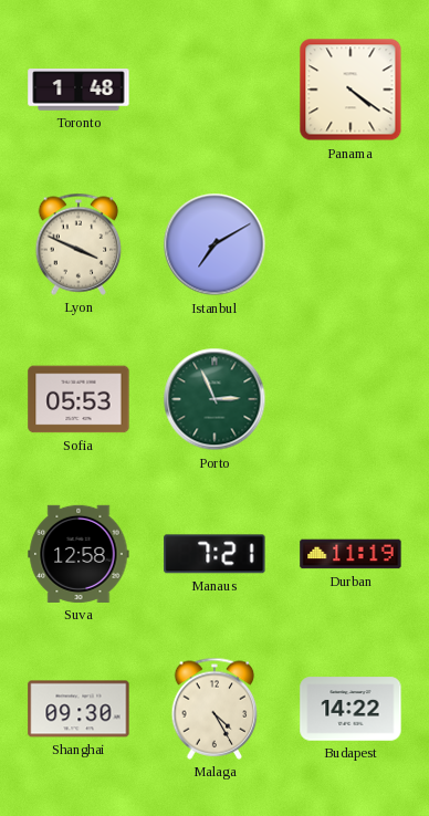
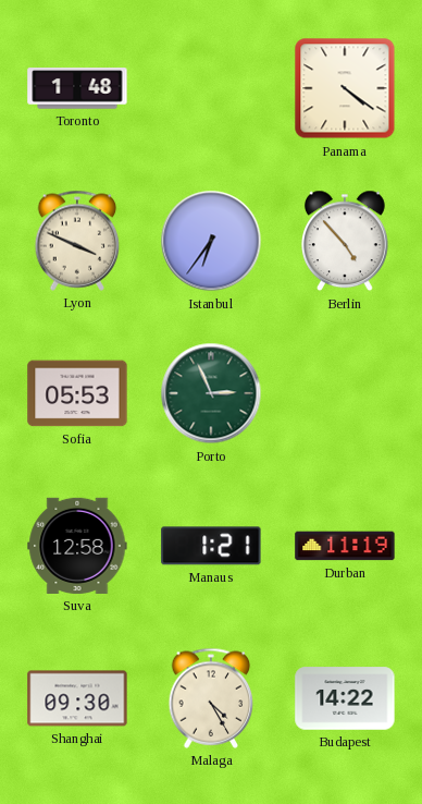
Istanbul: 7:10 -> 6:36
Berlin: none -> 4:53
Manaus: 7:21 -> 1:21
